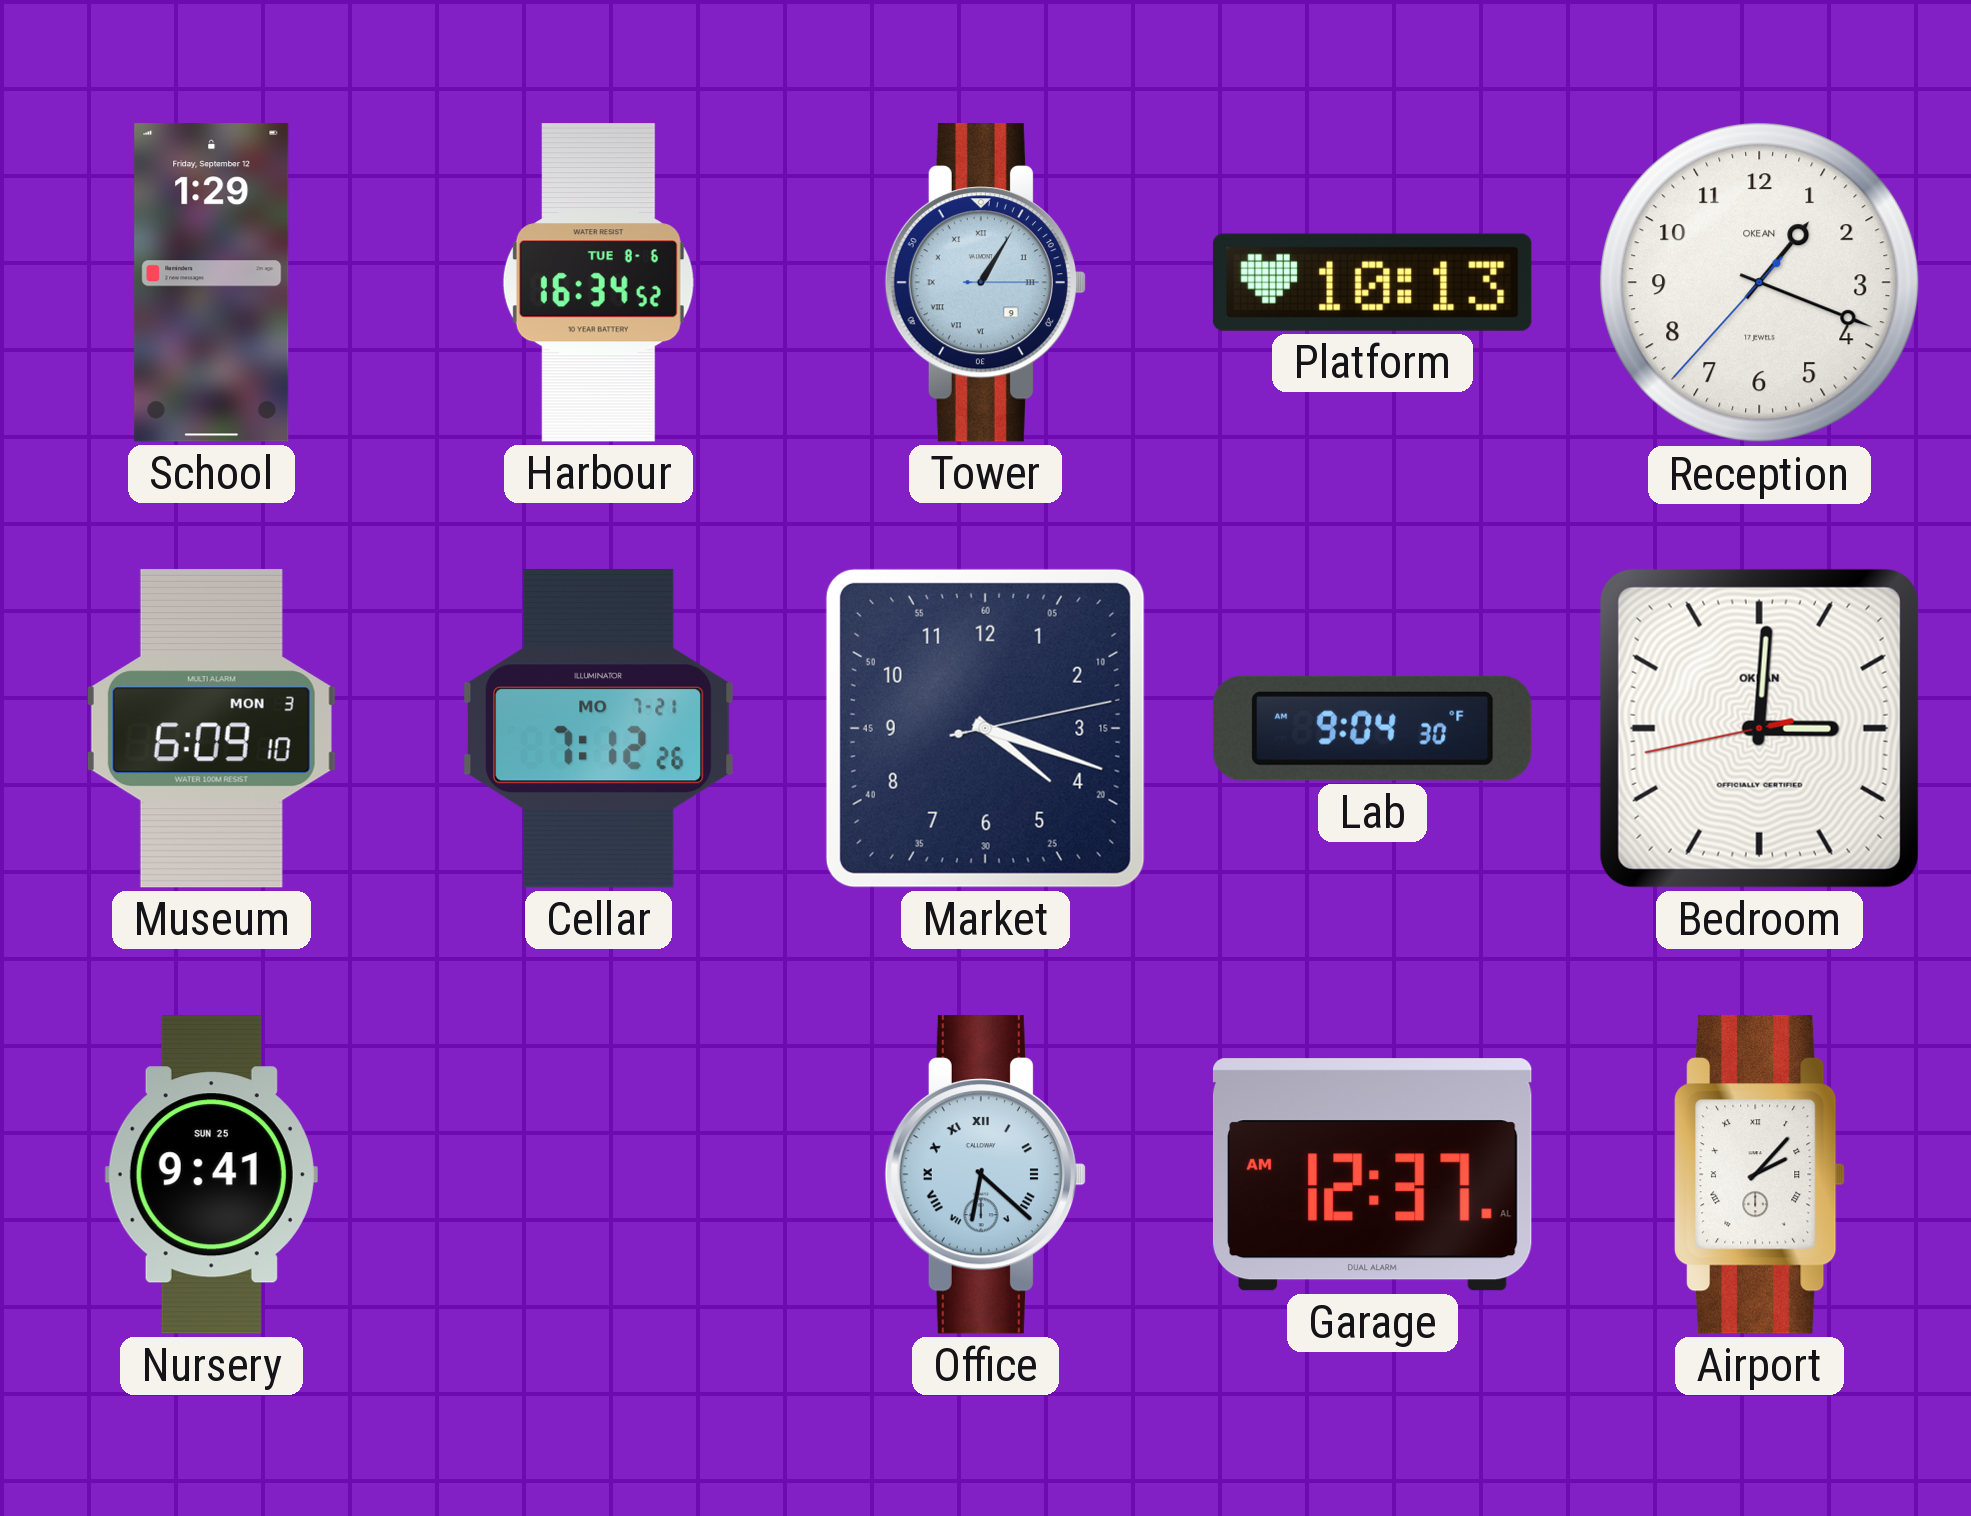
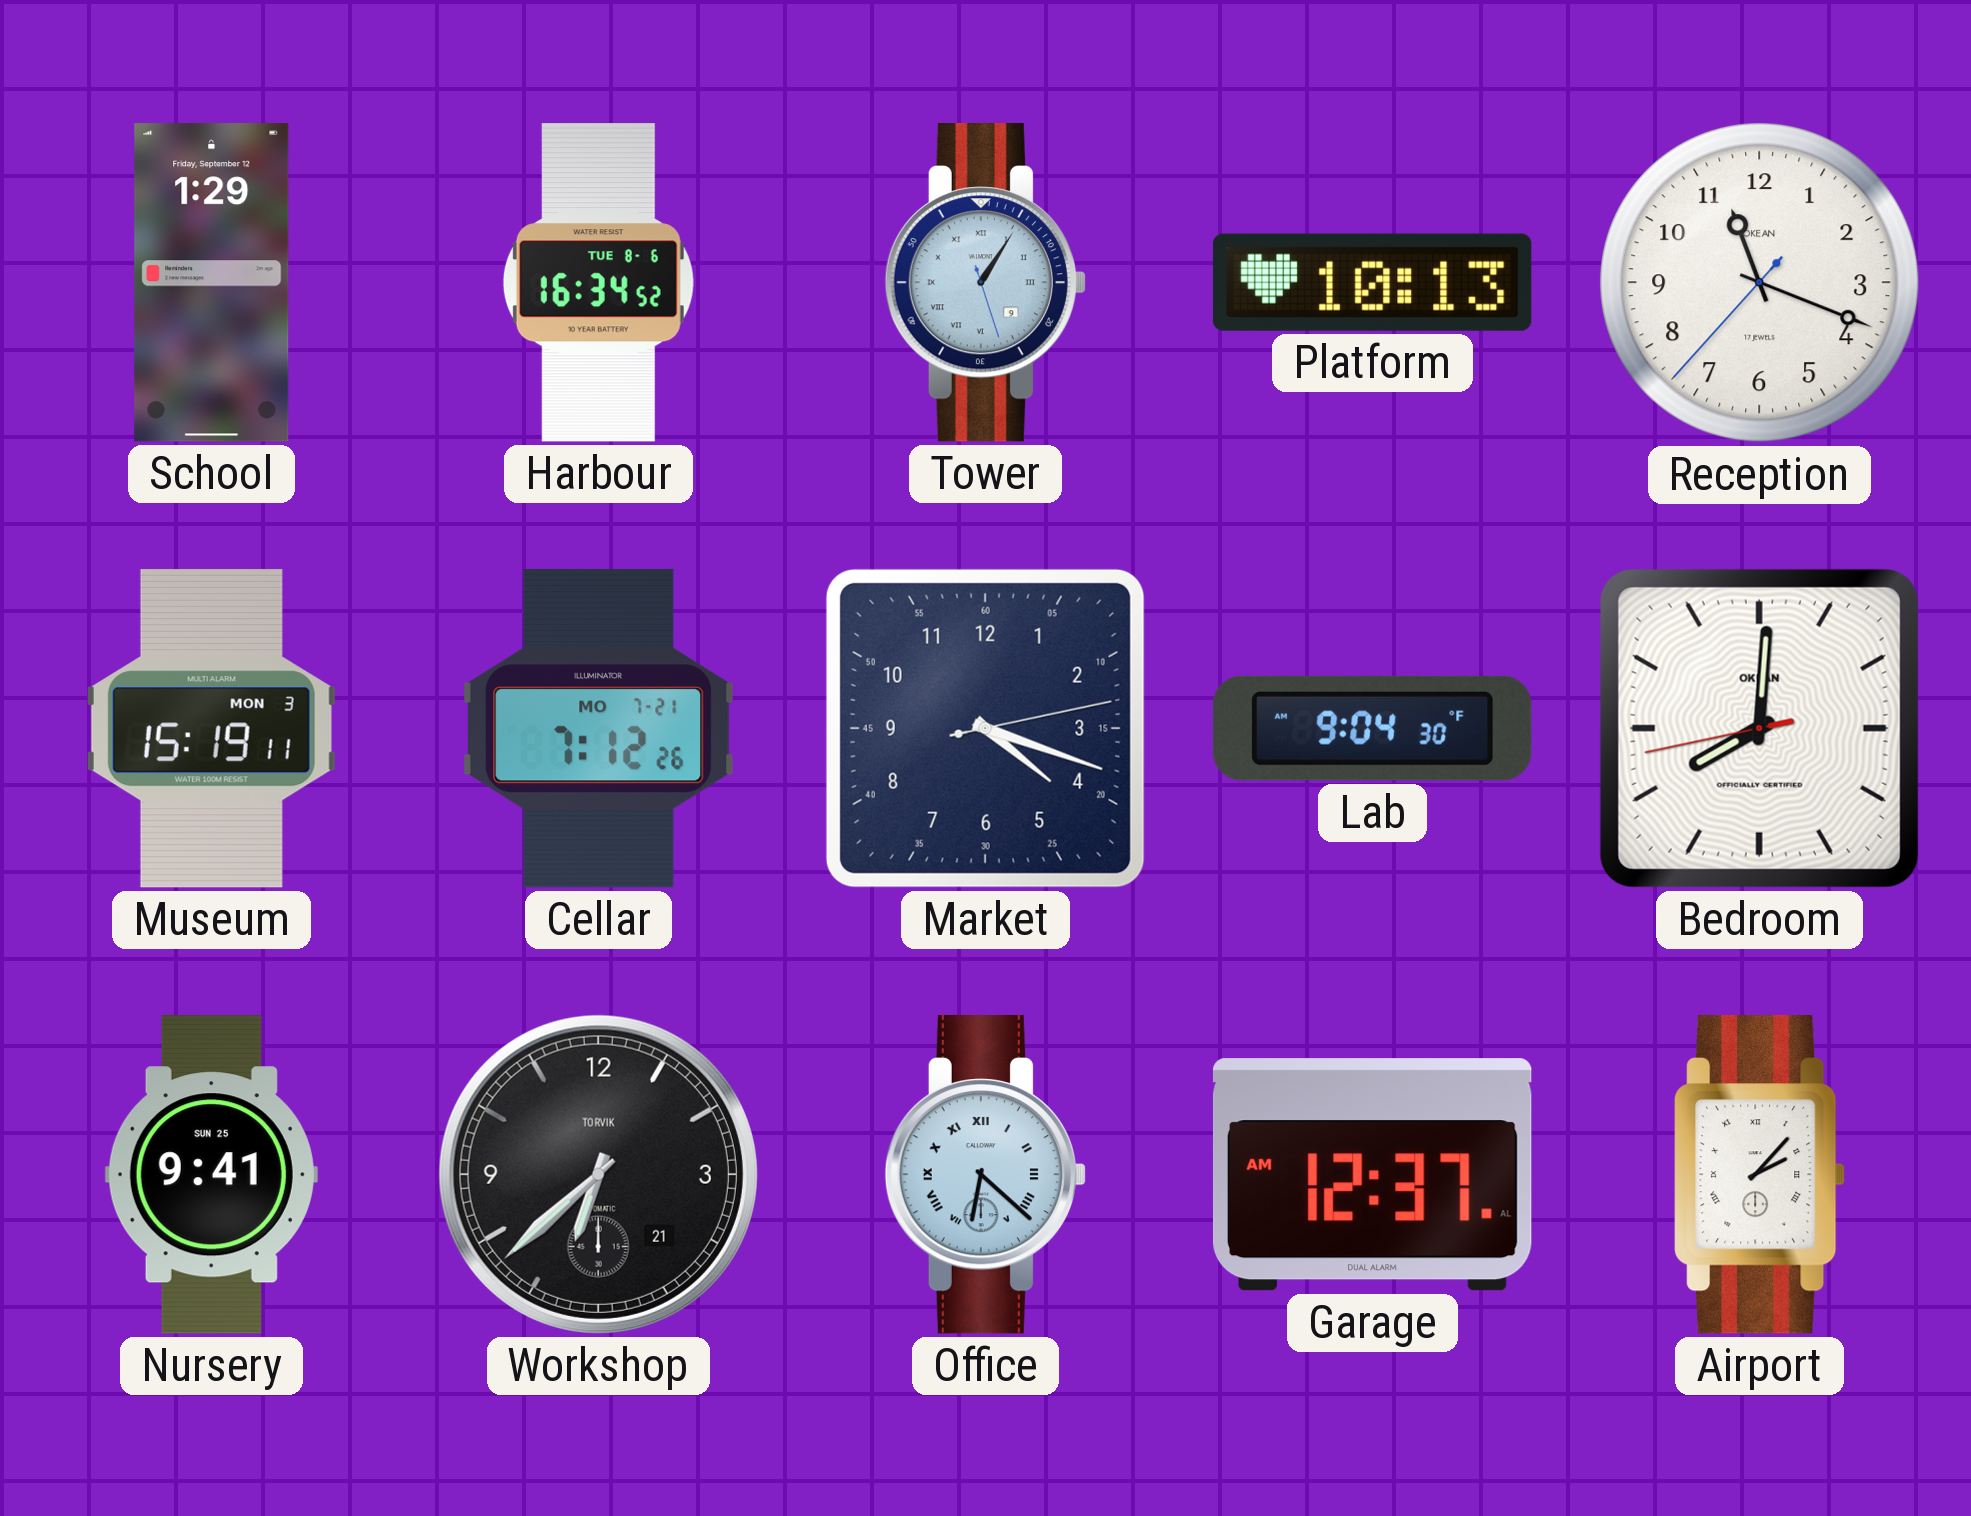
Tower: 1:05:15 -> 1:05:27
Reception: 1:18 -> 11:18
Museum: 6:09 -> 15:19
Bedroom: 3:00 -> 8:00
Workshop: none -> 6:38
